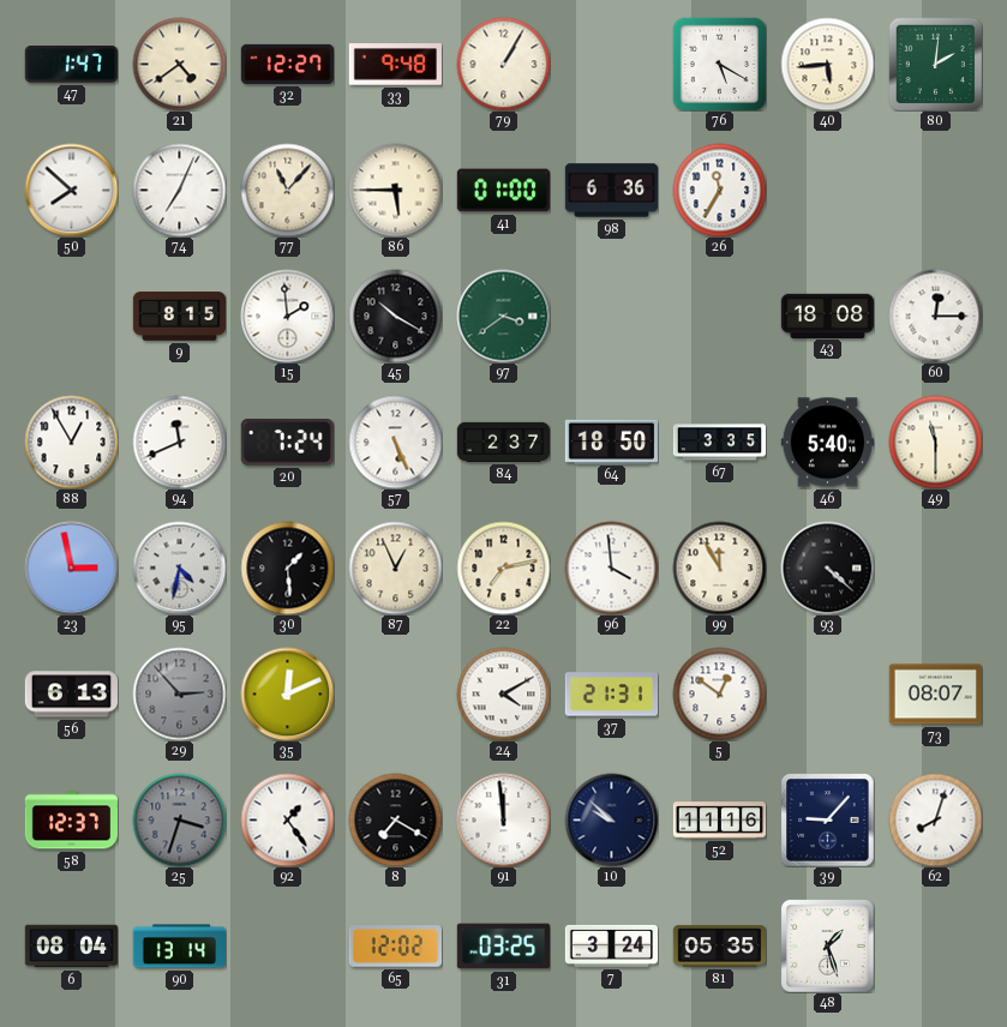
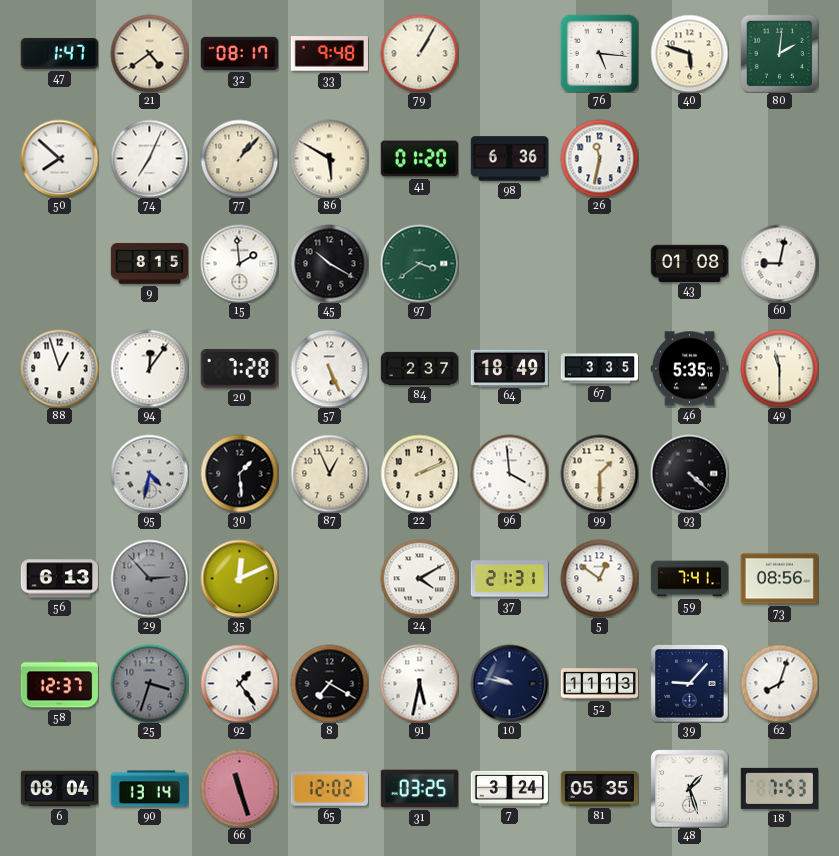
32: 12:27 -> 08:17
76: 5:20 -> 5:16
40: 5:44 -> 5:48
77: 11:07 -> 1:07
86: 5:45 -> 5:50
41: 01:00 -> 01:20
26: 11:35 -> 11:32
43: 18:08 -> 01:08
60: 12:15 -> 9:02
88: 12:55 -> 12:57
94: 11:41 -> 12:06
20: 7:24 -> 7:28
64: 18:50 -> 18:49
46: 5:40 -> 5:35
23: 2:58 -> none
22: 7:13 -> 2:11
99: 11:55 -> 1:30
59: none -> 7:41
73: 08:07 -> 08:56
91: 11:59 -> 5:32
10: 9:52 -> 9:47
52: 11:16 -> 11:13
66: none -> 11:27
18: none -> 7:53
